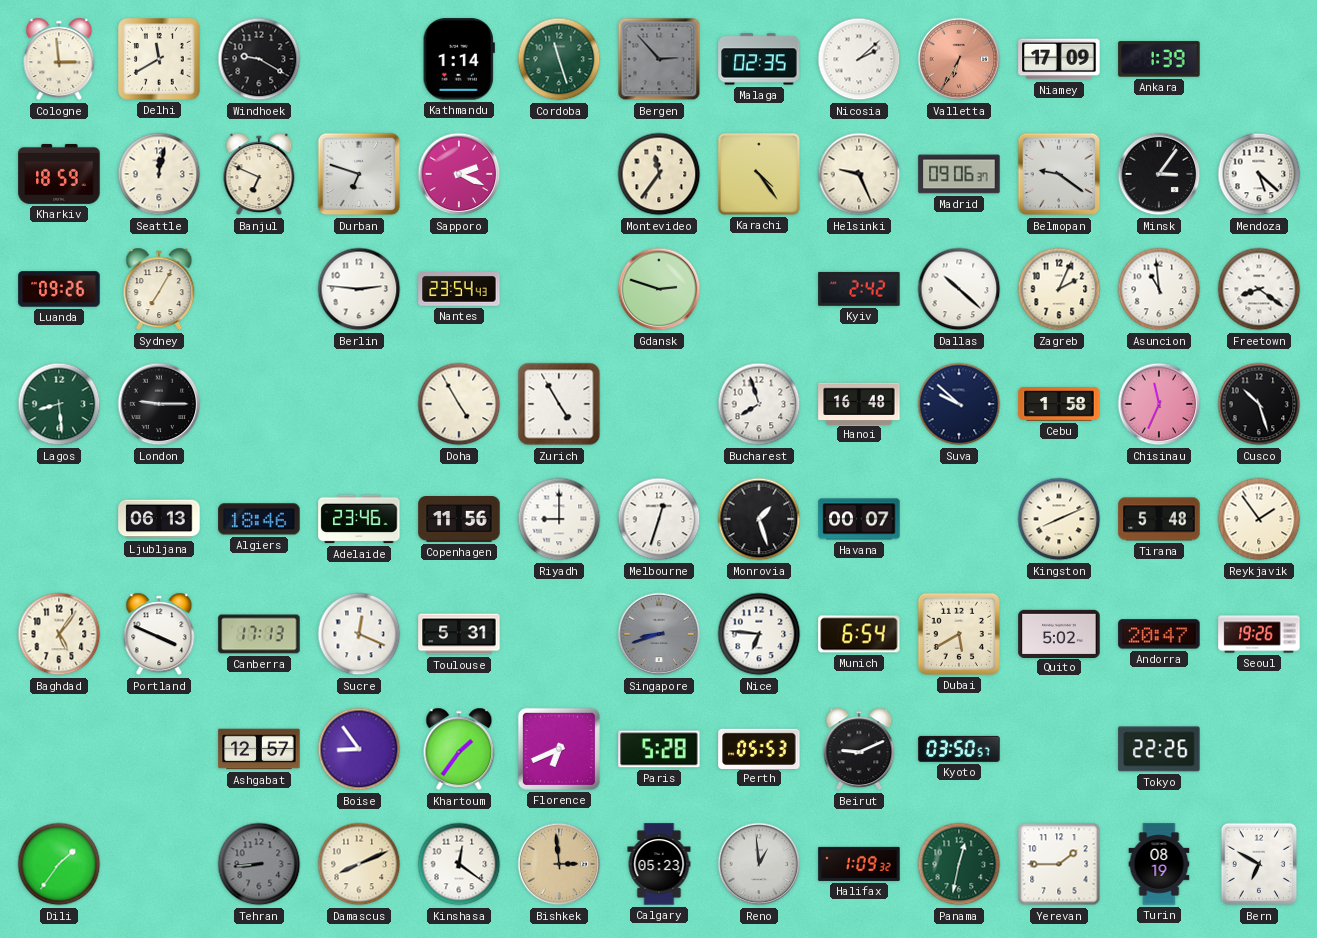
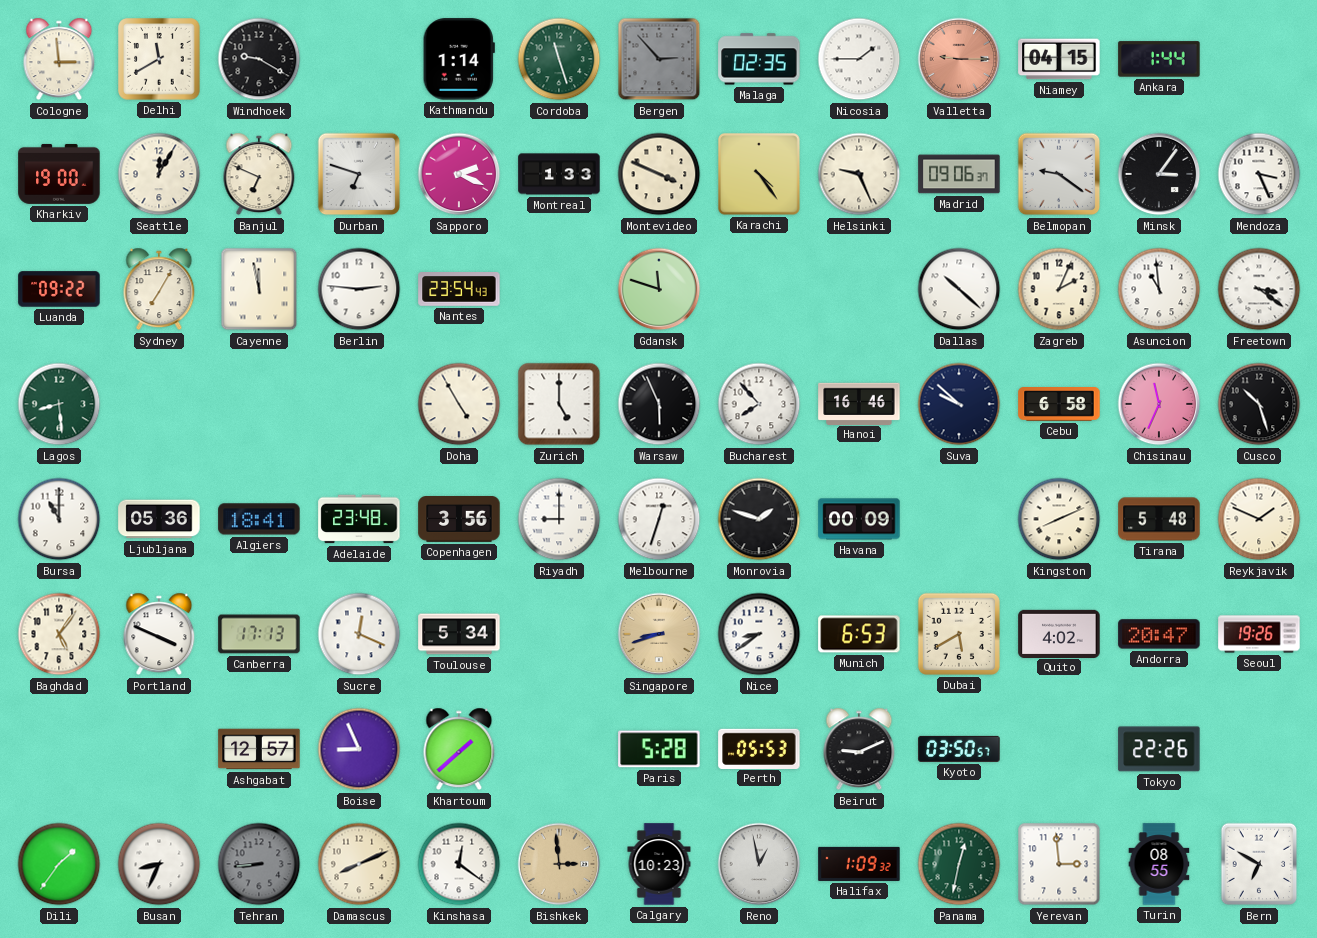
Nicosia: 2:08 -> 1:45
Valletta: 6:35 -> 9:15
Niamey: 17:09 -> 04:15
Ankara: 1:39 -> 1:44
Kharkiv: 18:59 -> 19:00
Seattle: 12:02 -> 12:05
Montreal: none -> 1:33
Montevideo: 11:36 -> 3:49
Mendoza: 5:22 -> 3:26
Luanda: 09:26 -> 09:22
Cayenne: none -> 11:58
Gdansk: 2:48 -> 11:48
Kyiv: 2:42 -> none
Freetown: 8:21 -> 3:21
London: 9:15 -> none
Zurich: 4:55 -> 5:00
Warsaw: none -> 5:56
Bucharest: 7:57 -> 7:53
Hanoi: 16:48 -> 16:46
Cebu: 1:58 -> 6:58
Bursa: none -> 11:00
Ljubljana: 06:13 -> 05:36
Algiers: 18:46 -> 18:41
Adelaide: 23:46 -> 23:48
Copenhagen: 11:56 -> 3:56
Monrovia: 1:27 -> 1:48
Havana: 00:07 -> 00:09
Reykjavik: 1:54 -> 1:49
Toulouse: 5:31 -> 5:34
Singapore dial: grey -> champagne
Nice: 6:46 -> 8:39
Munich: 6:54 -> 6:53
Quito: 5:02 -> 4:02
Boise: 8:54 -> 8:56
Khartoum: 1:36 -> 1:38
Florence: 6:41 -> none
Busan: none -> 8:34
Calgary: 05:23 -> 10:23
Reno: 12:59 -> 12:58
Yerevan: 1:45 -> 2:59
Turin: 08:19 -> 08:55
